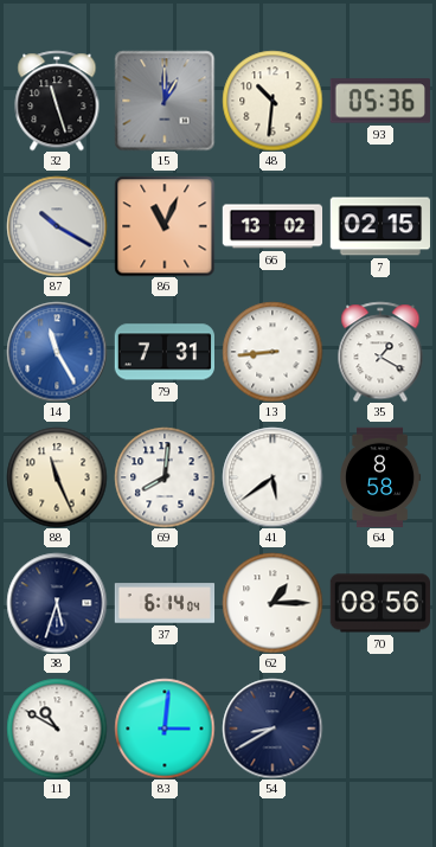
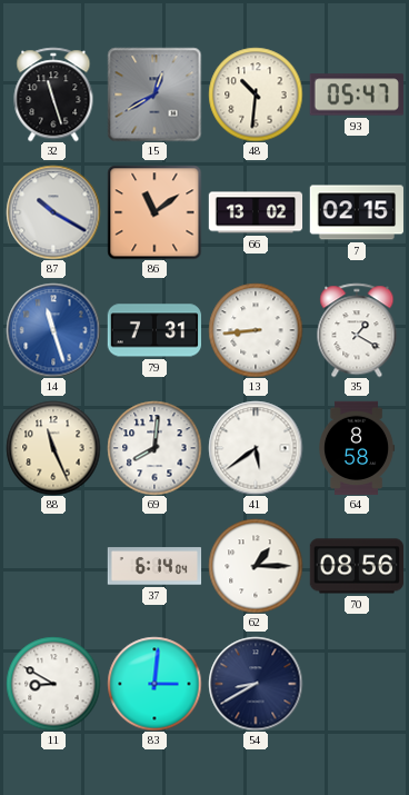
15: 1:00 -> 12:40
93: 05:36 -> 05:47
86: 11:04 -> 11:09
14: 11:25 -> 11:27
38: 5:33 -> none
11: 10:50 -> 8:50
